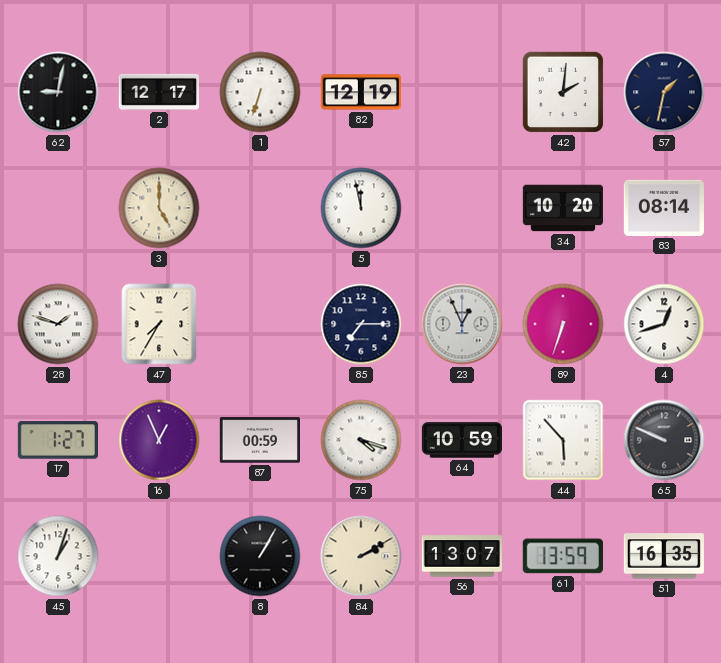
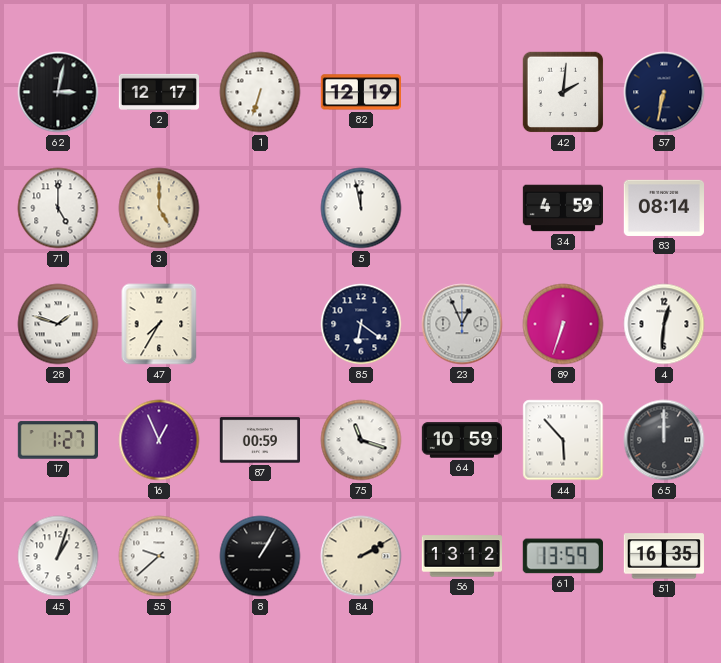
62: 9:02 -> 3:02
57: 1:32 -> 6:32
71: none -> 5:00
34: 10:20 -> 4:59
85: 7:15 -> 6:21
4: 12:42 -> 12:31
75: 4:18 -> 11:18
65: 9:49 -> 12:00
55: none -> 9:38
56: 13:07 -> 13:12
